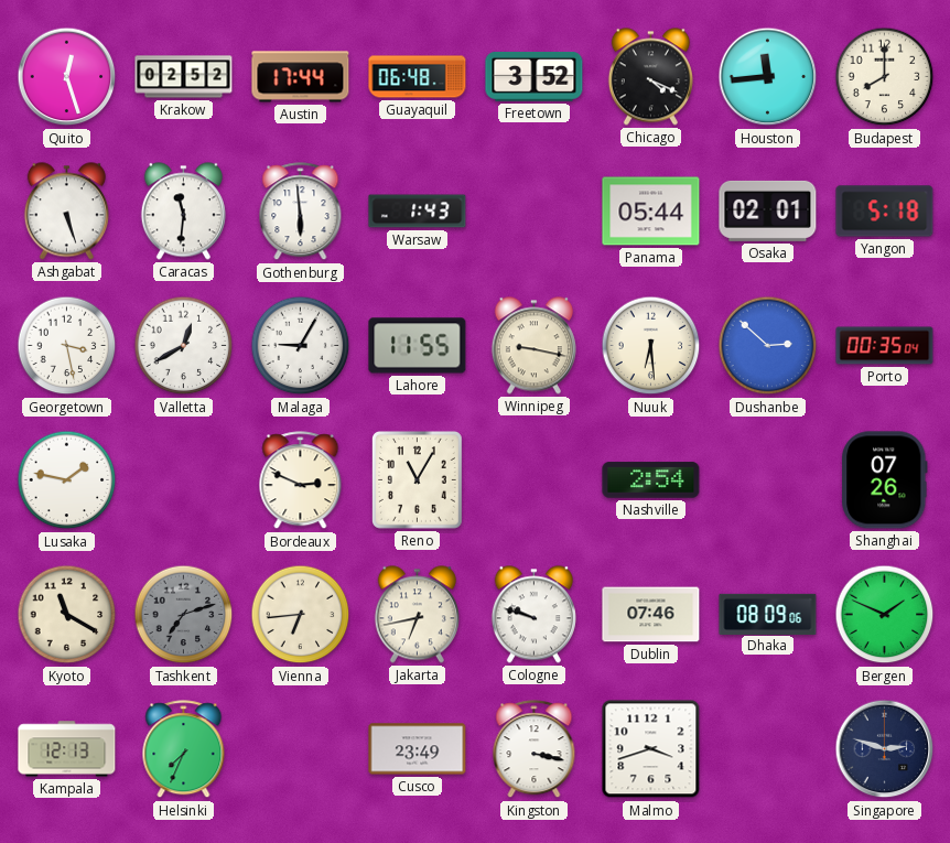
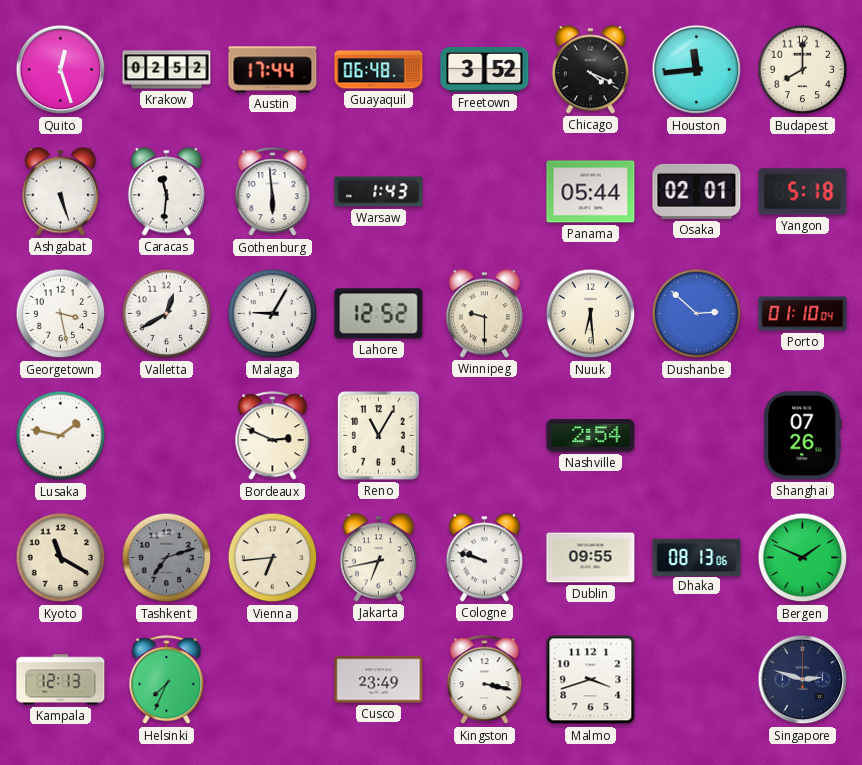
Lahore: 11:55 -> 12:52
Winnipeg: 9:17 -> 9:30
Porto: 00:35 -> 01:10
Dublin: 07:46 -> 09:55
Dhaka: 08:09 -> 08:13
